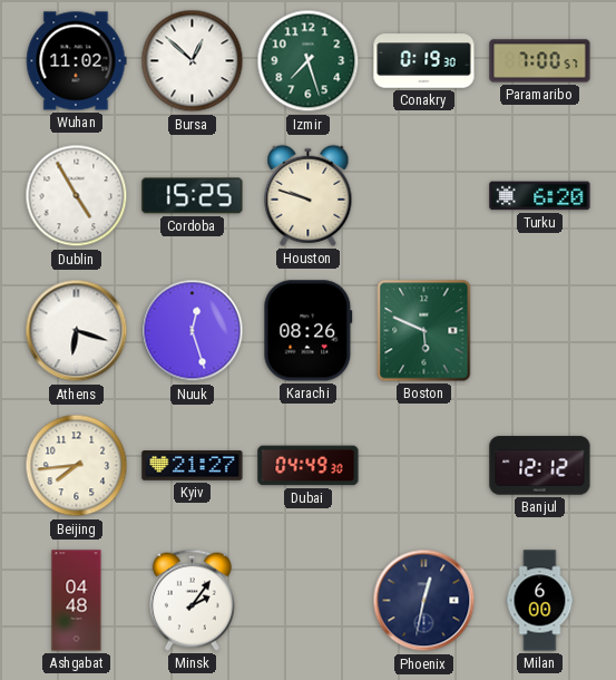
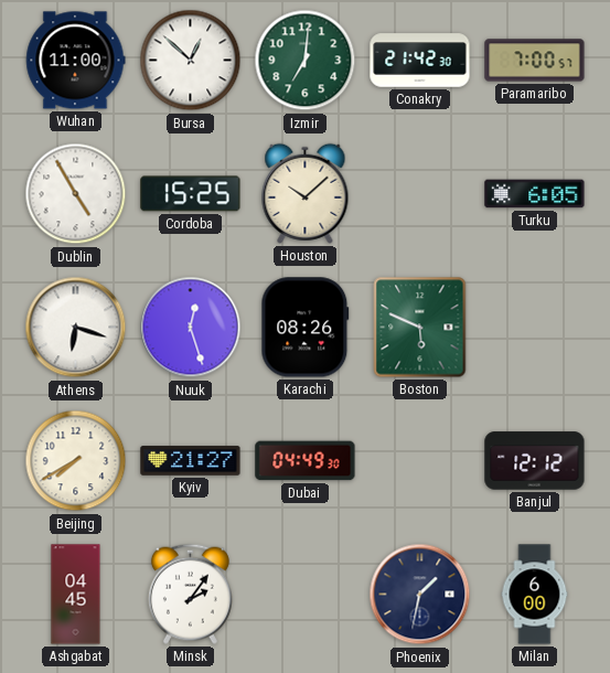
Wuhan: 11:02 -> 11:00
Izmir: 7:27 -> 7:01
Conakry: 0:19 -> 21:42
Houston: 9:48 -> 10:08
Turku: 6:20 -> 6:05
Beijing: 7:44 -> 7:40
Ashgabat: 04:48 -> 04:45
Phoenix: 12:32 -> 1:32
